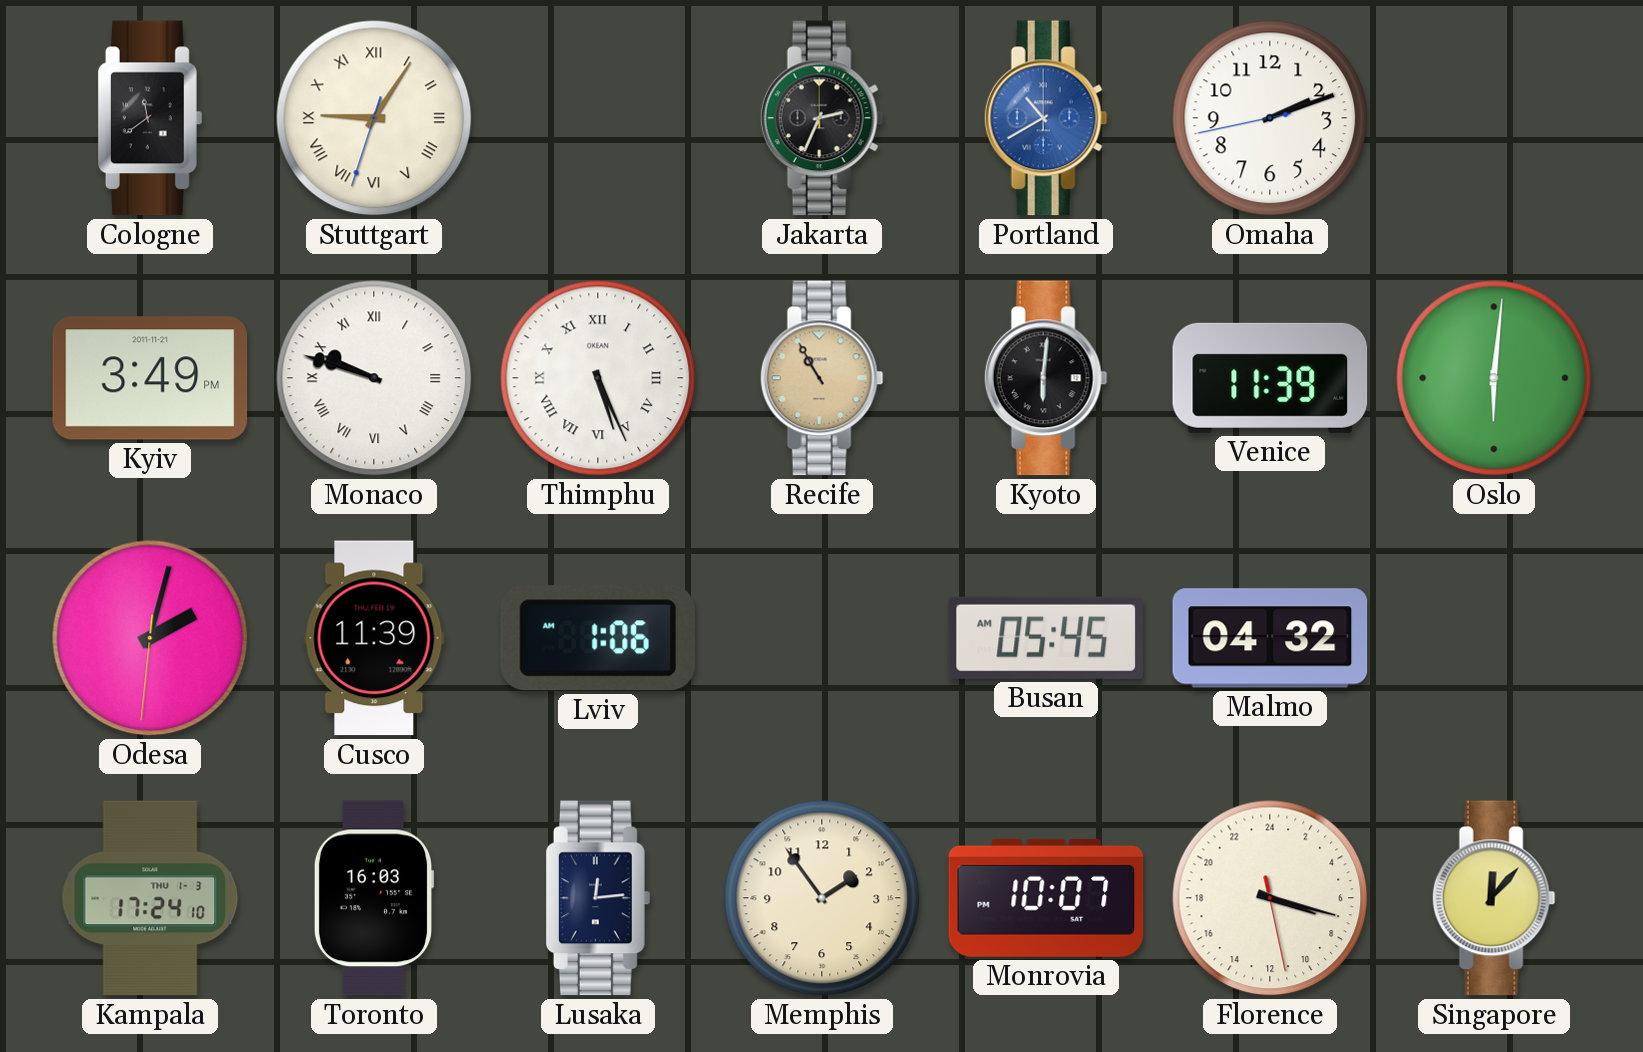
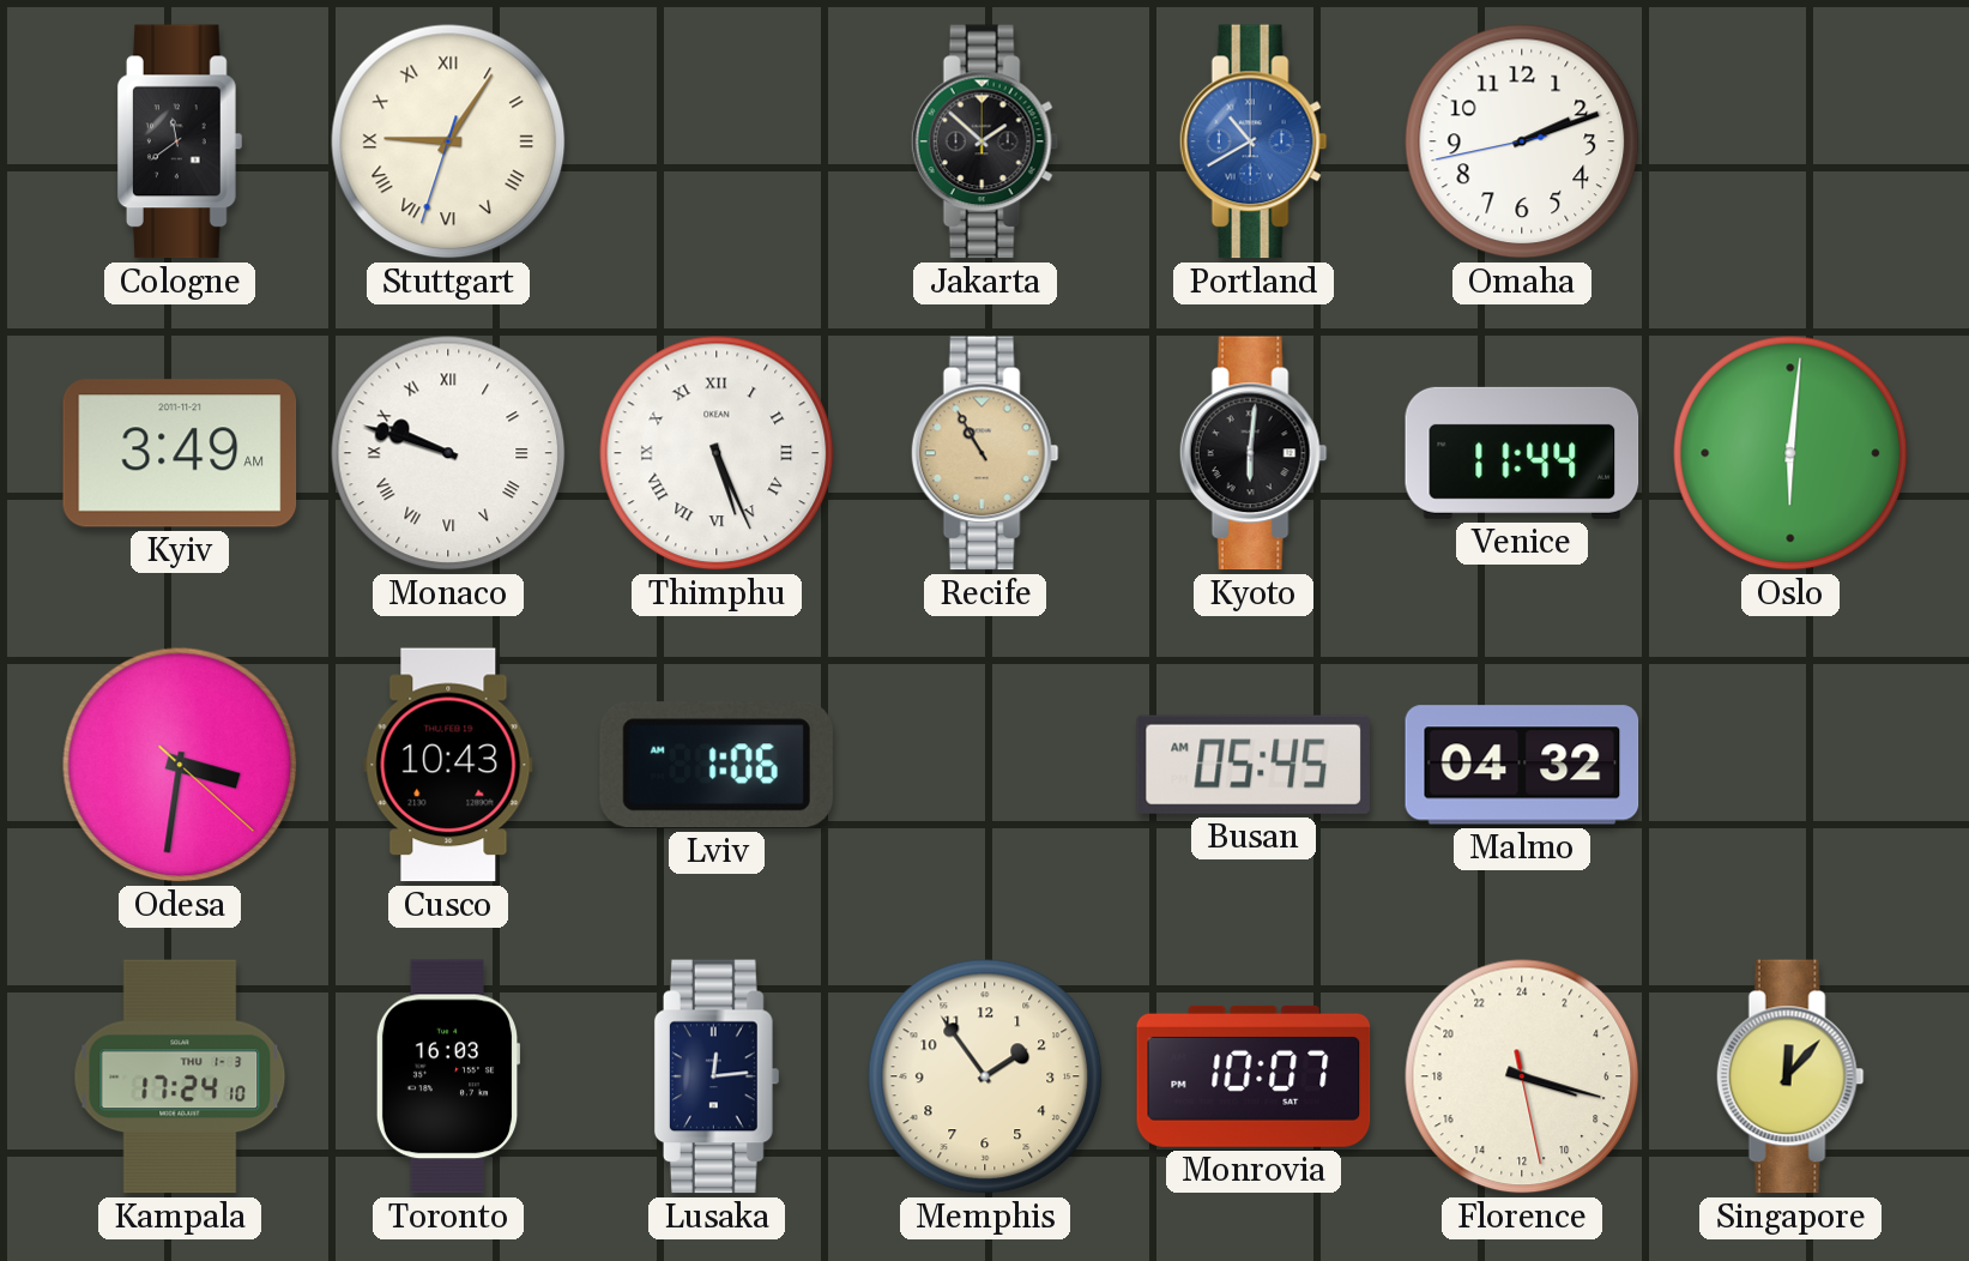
Jakarta: 2:34 -> 1:52
Kyiv: 3:49 PM -> 3:49 AM
Venice: 11:39 -> 11:44
Odesa: 2:02 -> 3:31
Cusco: 11:39 -> 10:43
